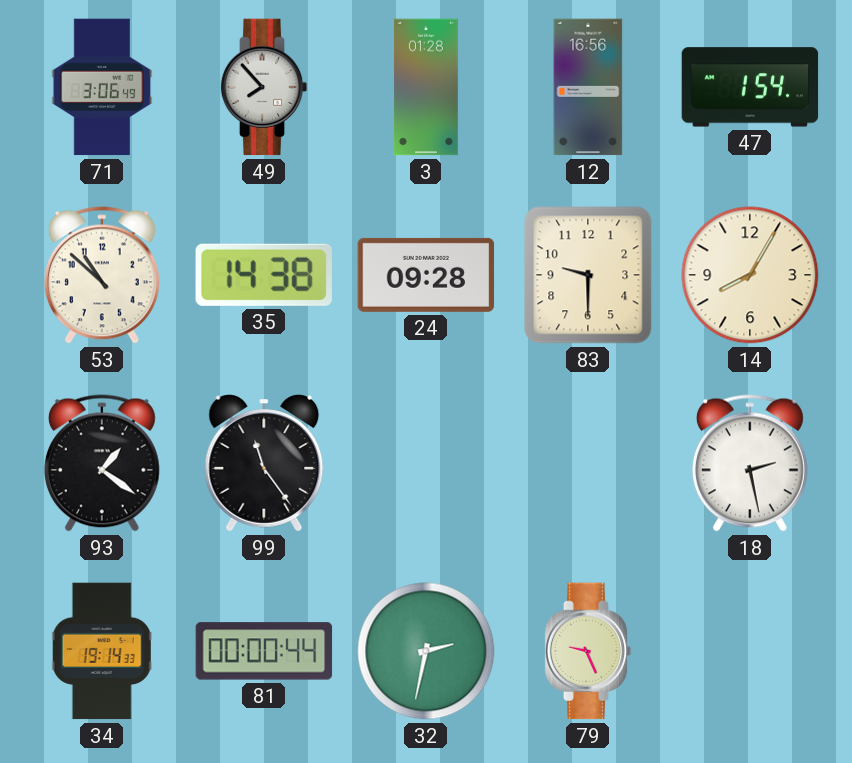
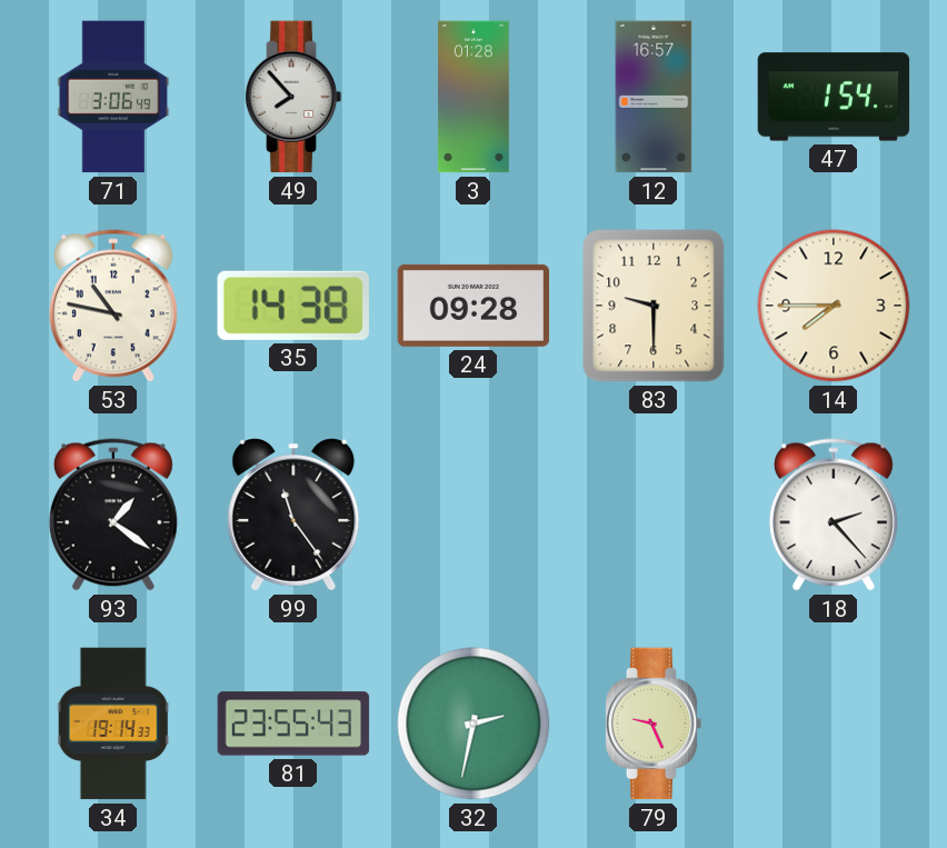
12: 16:56 -> 16:57
53: 10:52 -> 10:47
14: 8:05 -> 7:45
18: 2:28 -> 2:23
81: 00:00 -> 23:55
